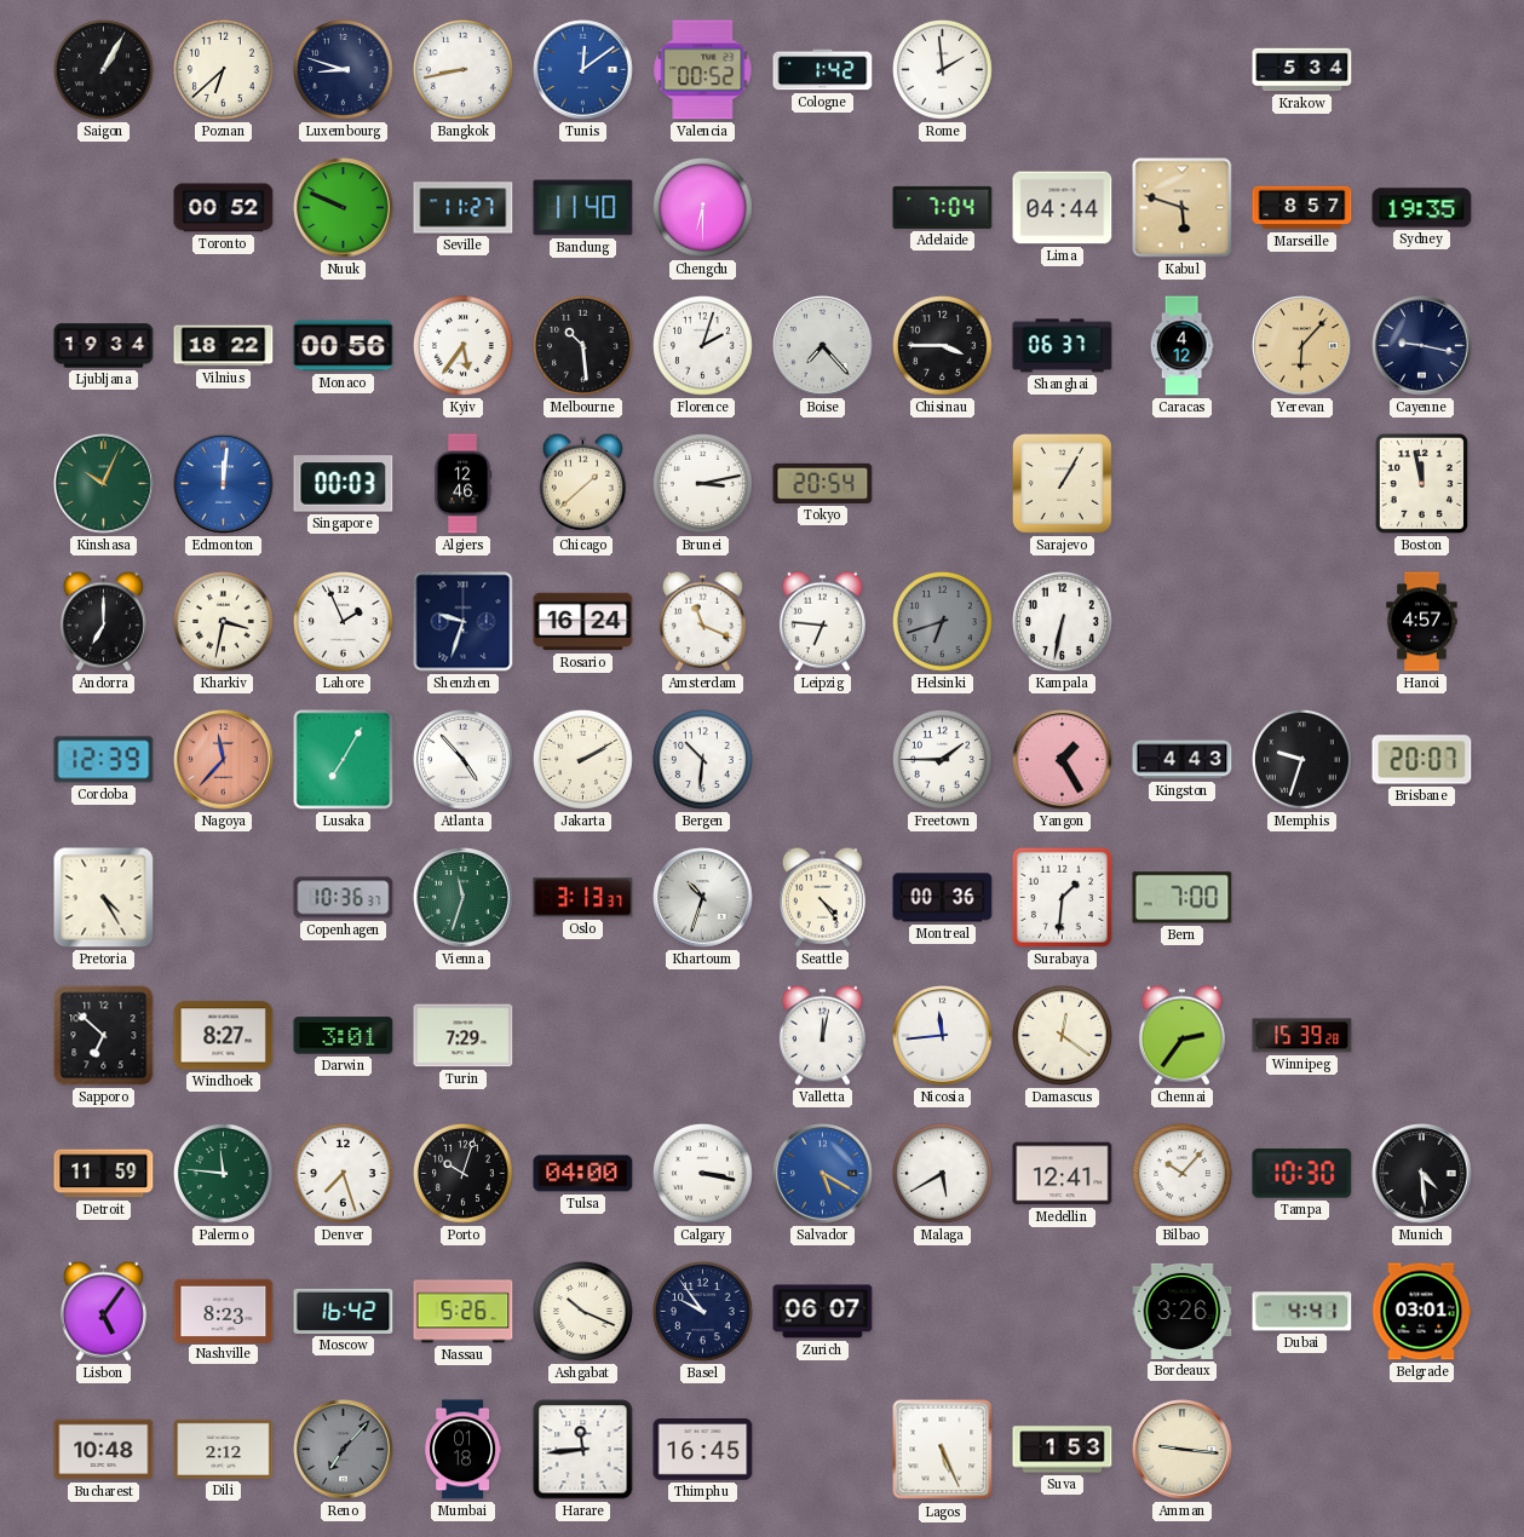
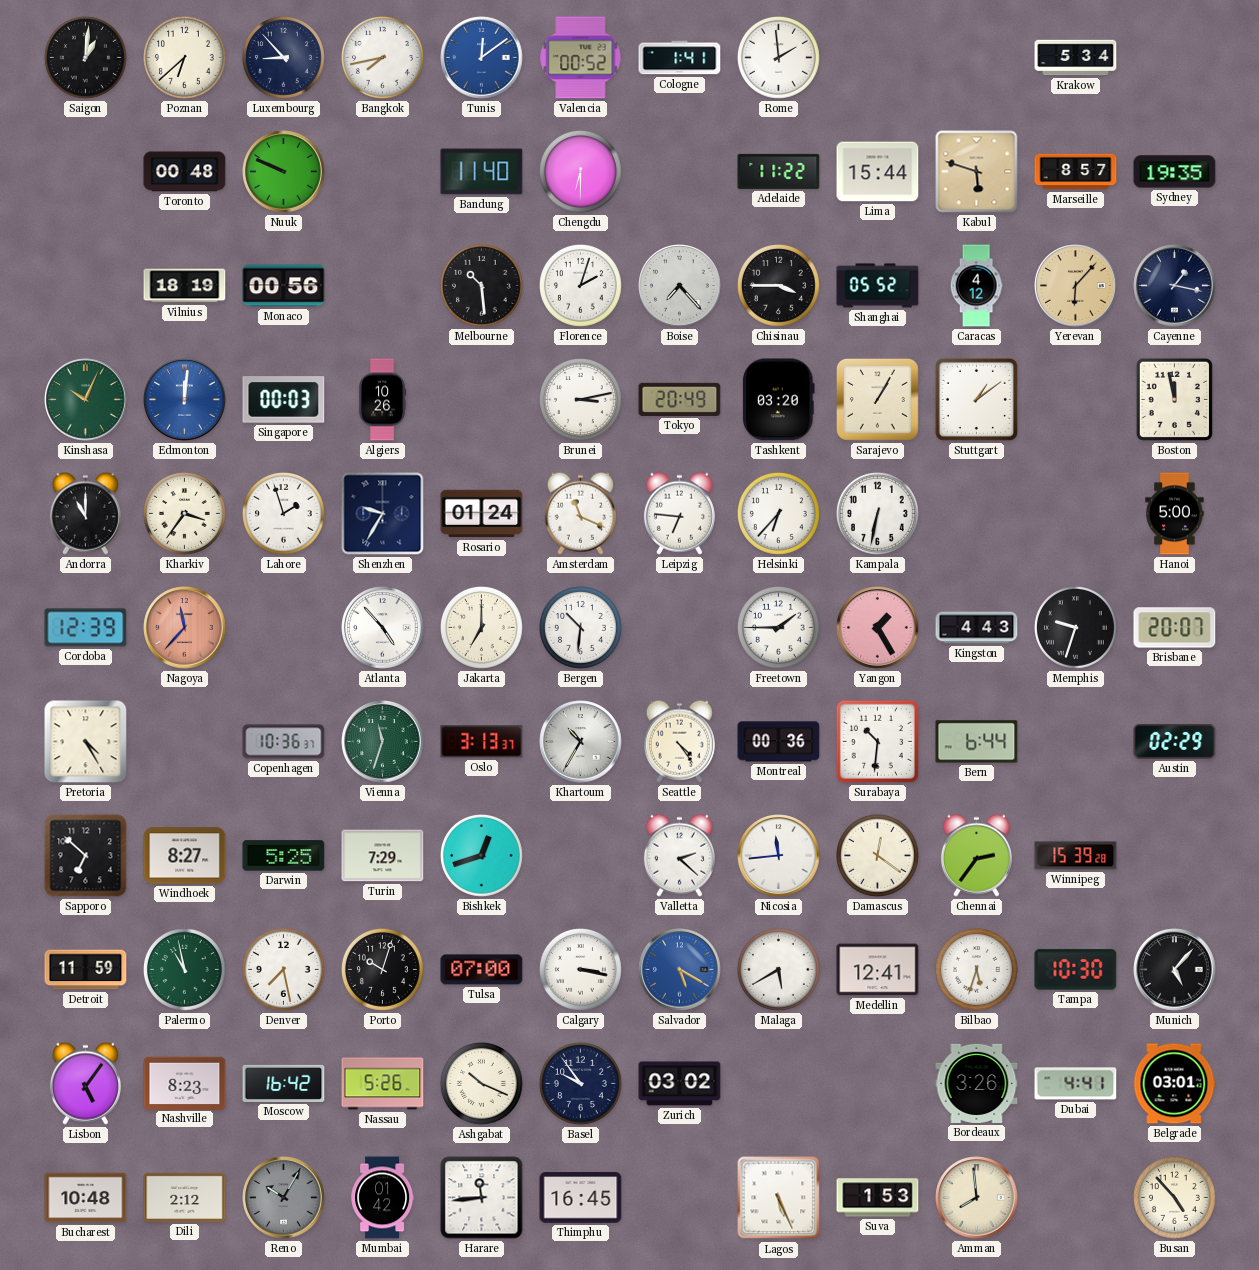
Saigon: 1:05 -> 1:01
Luxembourg: 8:48 -> 8:53
Bangkok: 8:43 -> 7:43
Cologne: 1:42 -> 1:41
Toronto: 00:52 -> 00:48
Seville: 11:27 -> none
Adelaide: 7:04 -> 11:22
Lima: 04:44 -> 15:44
Ljubljana: 19:34 -> none
Vilnius: 18:22 -> 18:19
Kyiv: 5:36 -> none
Shanghai: 06:37 -> 05:52
Cayenne: 9:17 -> 1:17
Algiers: 12:46 -> 10:26
Chicago: 1:38 -> none
Tokyo: 20:54 -> 20:49
Tashkent: none -> 03:20
Stuttgart: none -> 1:09
Andorra: 7:00 -> 11:00
Kharkiv: 3:32 -> 3:36
Lahore: 1:56 -> 1:57
Shenzhen: 9:33 -> 9:35
Rosario: 16:24 -> 01:24
Helsinki: 6:42 -> 6:37
Helsinki dial: grey -> white
Hanoi: 4:57 -> 5:00
Lusaka: 7:05 -> none
Jakarta: 2:10 -> 7:00
Khartoum: 10:33 -> 10:35
Surabaya: 1:31 -> 10:31
Bern: 7:00 -> 6:44
Austin: none -> 02:29
Darwin: 3:01 -> 5:25
Bishkek: none -> 12:42
Valletta: 12:02 -> 2:22
Palermo: 11:46 -> 10:58
Denver: 7:27 -> 7:28
Tulsa: 04:00 -> 07:00
Bilbao: 10:07 -> 5:33
Munich: 4:29 -> 5:07
Zurich: 06:07 -> 03:02
Reno: 7:07 -> 10:05
Mumbai: 01:18 -> 01:42
Amman: 9:16 -> 7:59
Busan: none -> 4:53
